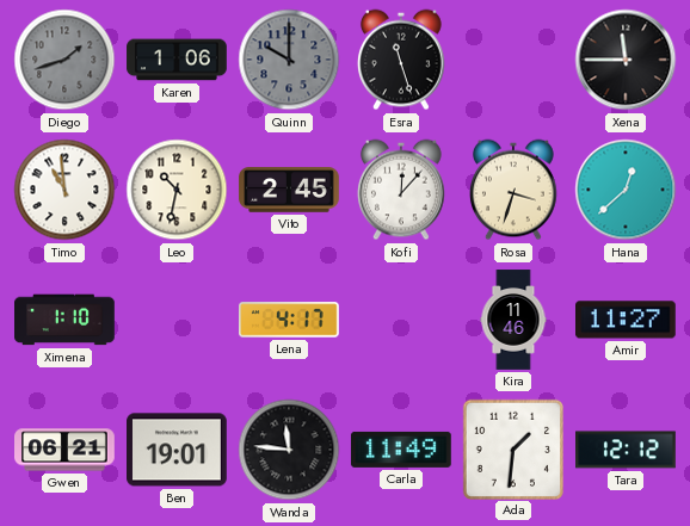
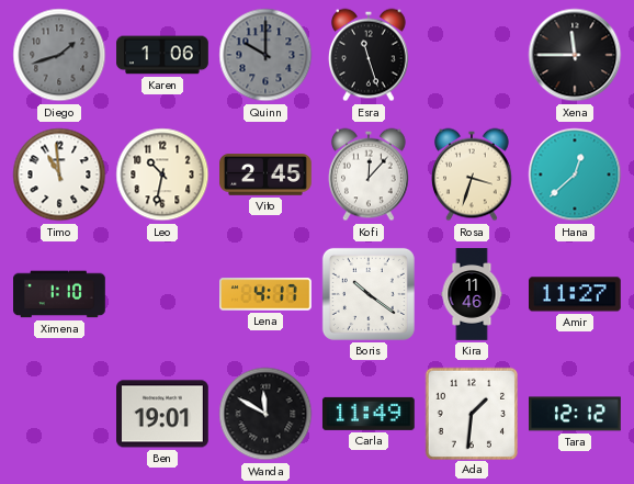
Boris: none -> 10:21
Gwen: 06:21 -> none
Wanda: 11:46 -> 11:50
